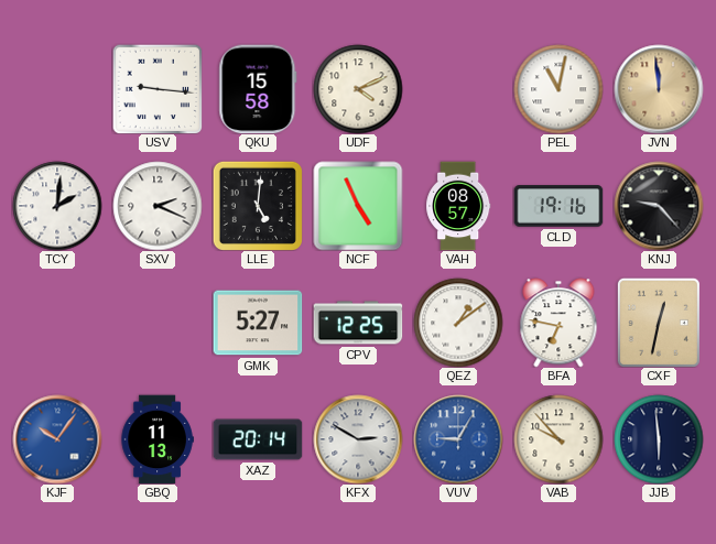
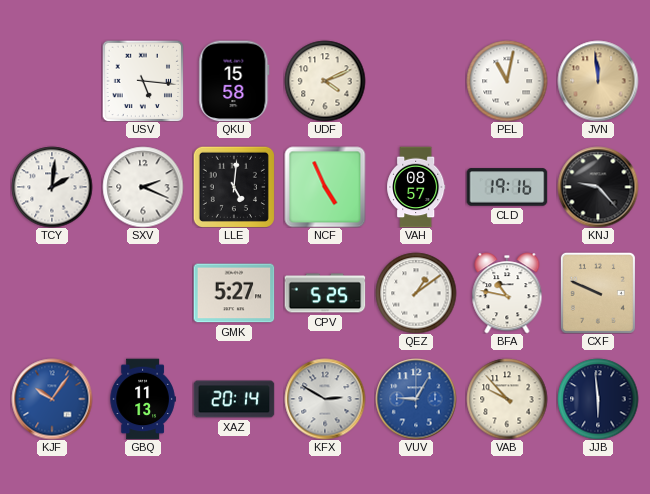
USV: 9:16 -> 5:16
CPV: 12:25 -> 5:25
BFA: 6:47 -> 10:47
CXF: 12:32 -> 9:49
